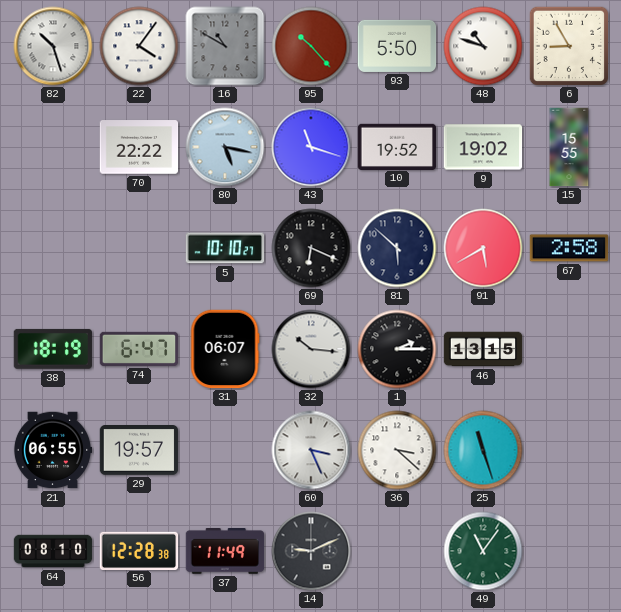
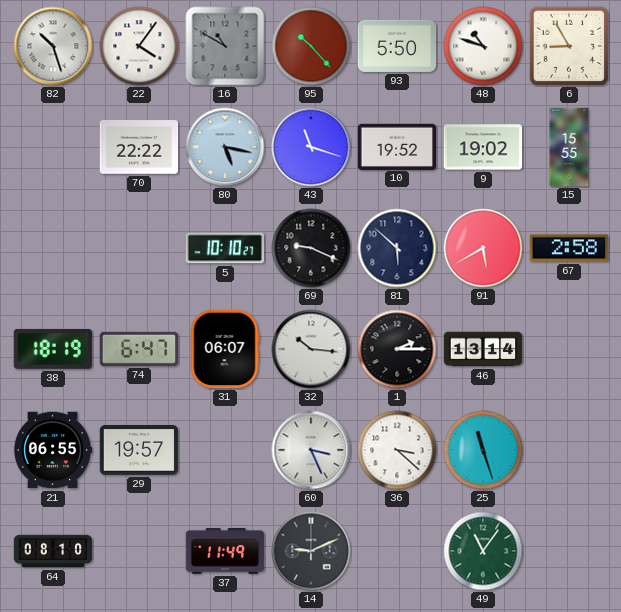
69: 6:19 -> 9:19
46: 13:15 -> 13:14
56: 12:28 -> none
